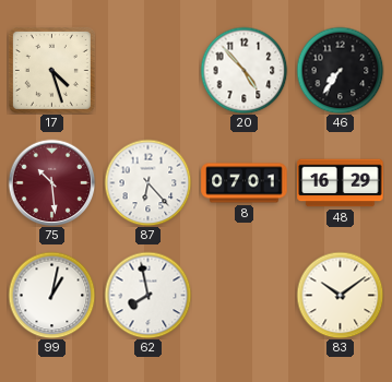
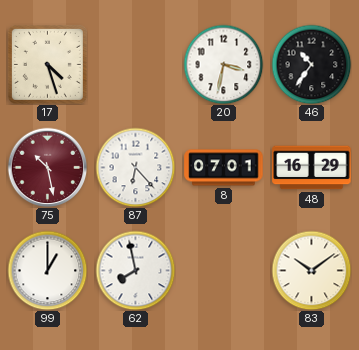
20: 4:53 -> 3:32
46: 7:36 -> 10:36
75: 10:29 -> 10:28
99: 1:02 -> 1:00
